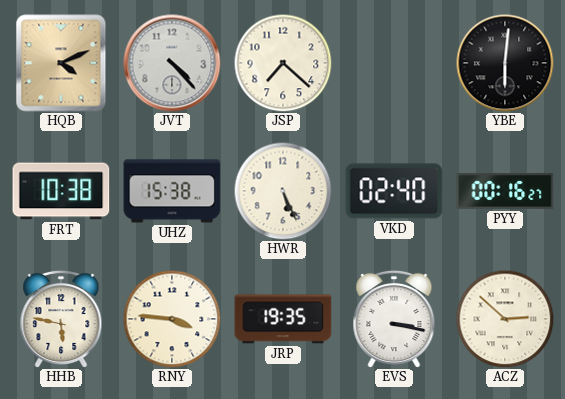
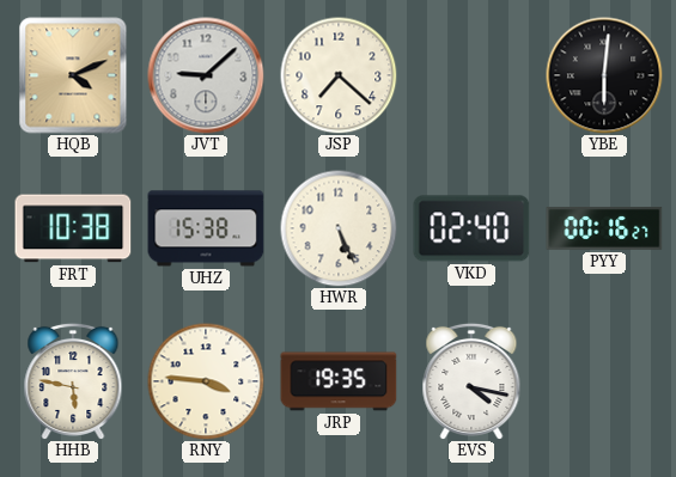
JVT: 4:23 -> 9:08
EVS: 3:17 -> 4:17
ACZ: 2:52 -> none
